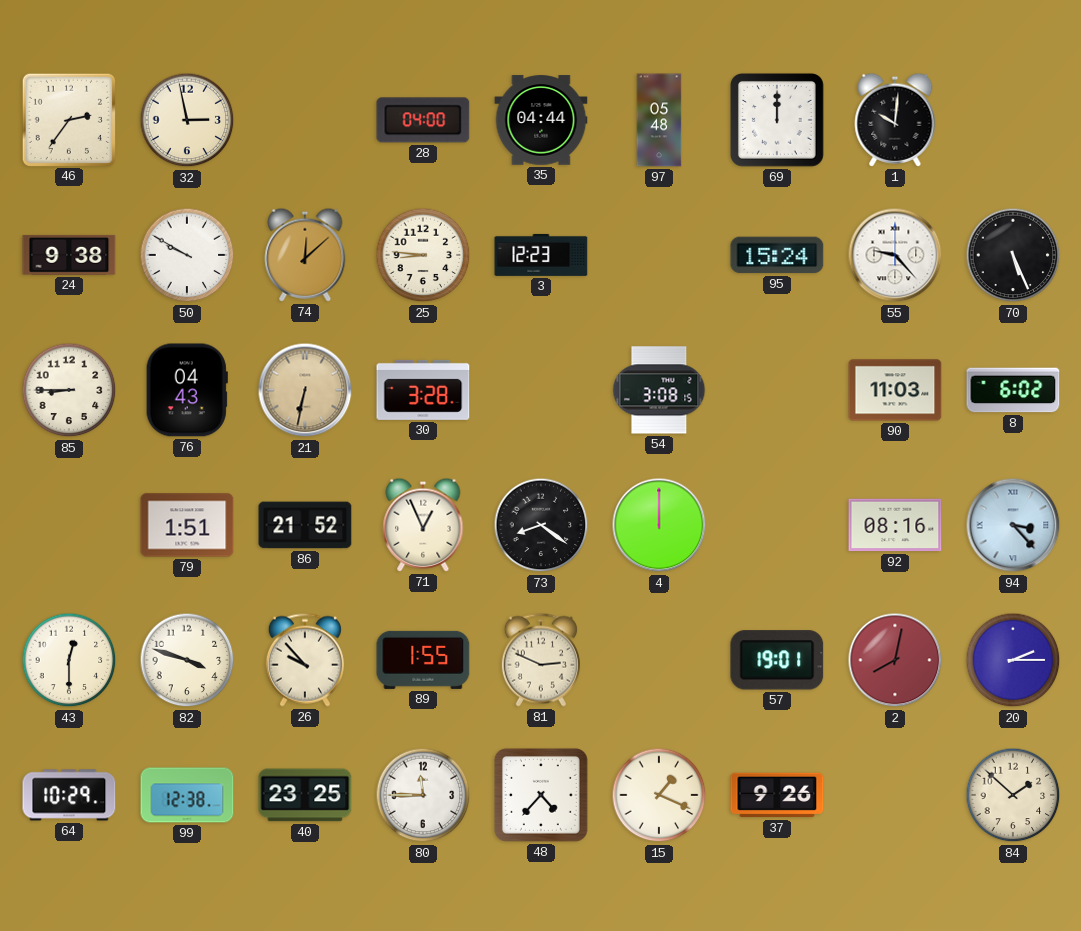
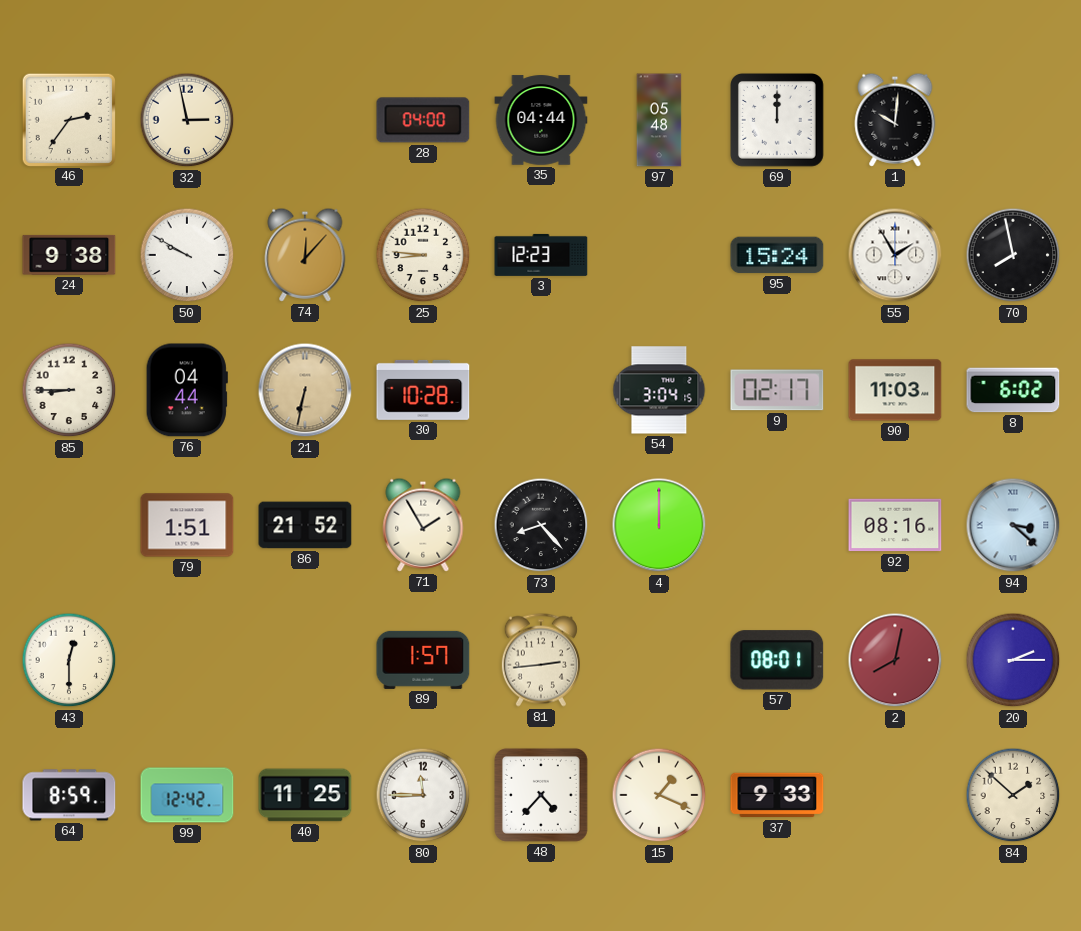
74: 12:08 -> 12:07
55: 9:23 -> 1:55
70: 5:26 -> 7:58
76: 04:43 -> 04:44
30: 3:28 -> 10:28
54: 3:08 -> 3:04
9: none -> 02:17
71: 12:56 -> 1:55
73: 8:21 -> 8:23
94: 3:23 -> 3:22
82: 3:48 -> none
26: 9:53 -> none
89: 1:55 -> 1:57
81: 2:49 -> 2:44
57: 19:01 -> 08:01
64: 10:29 -> 8:59
99: 12:38 -> 12:42
40: 23:25 -> 11:25
37: 9:26 -> 9:33
